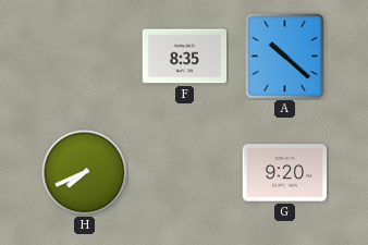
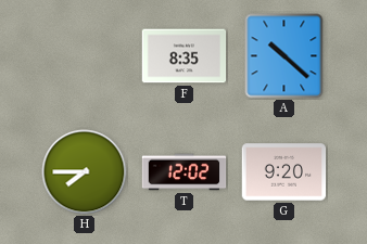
H: 7:41 -> 7:45
T: none -> 12:02
